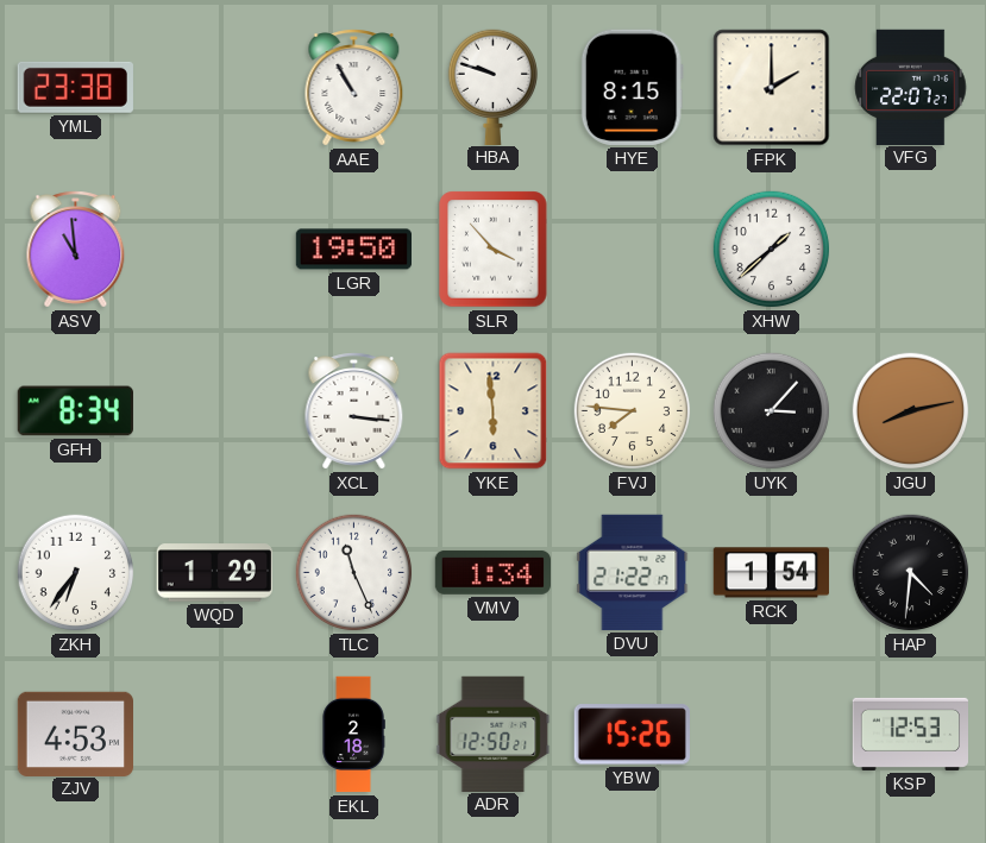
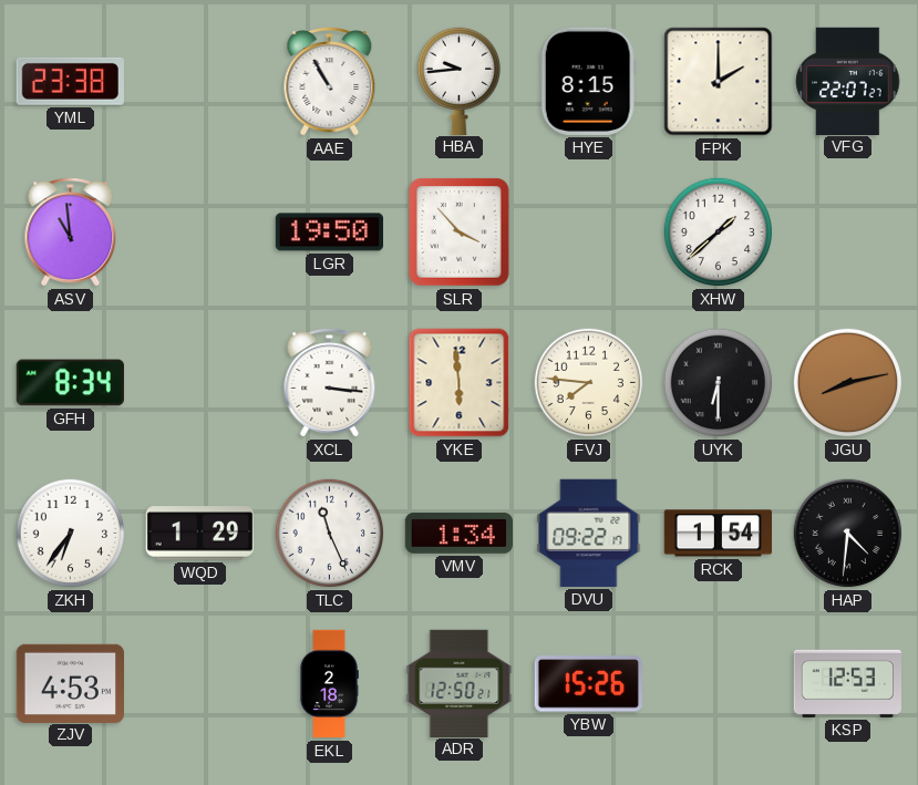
HBA: 9:48 -> 9:44
UYK: 3:07 -> 6:30
DVU: 21:22 -> 09:22
